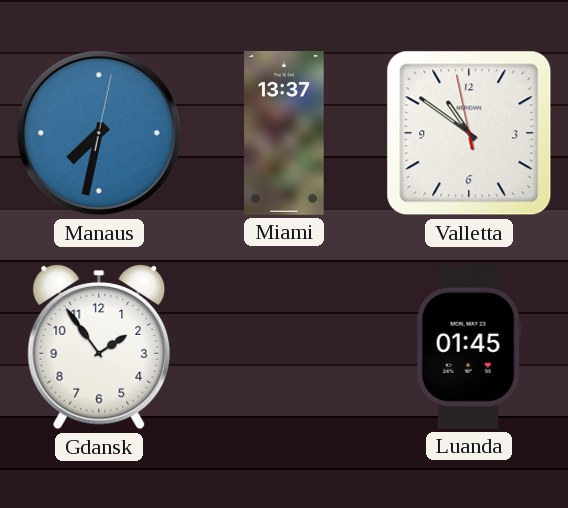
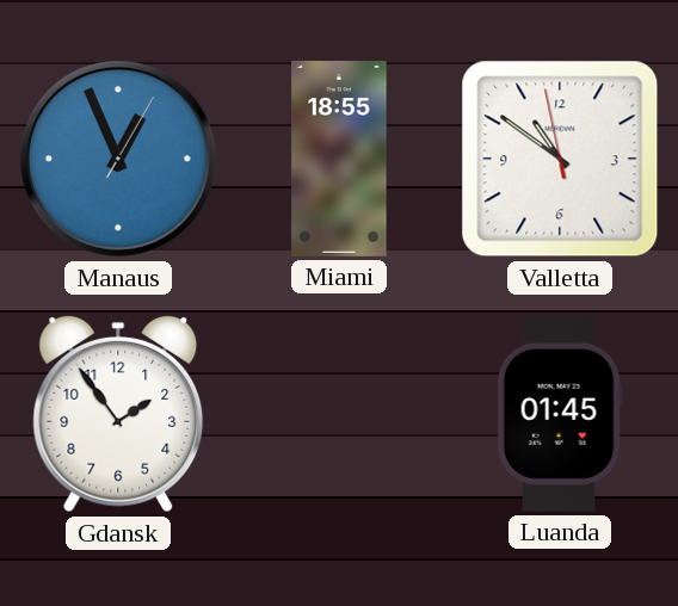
Manaus: 7:32 -> 12:56
Miami: 13:37 -> 18:55
